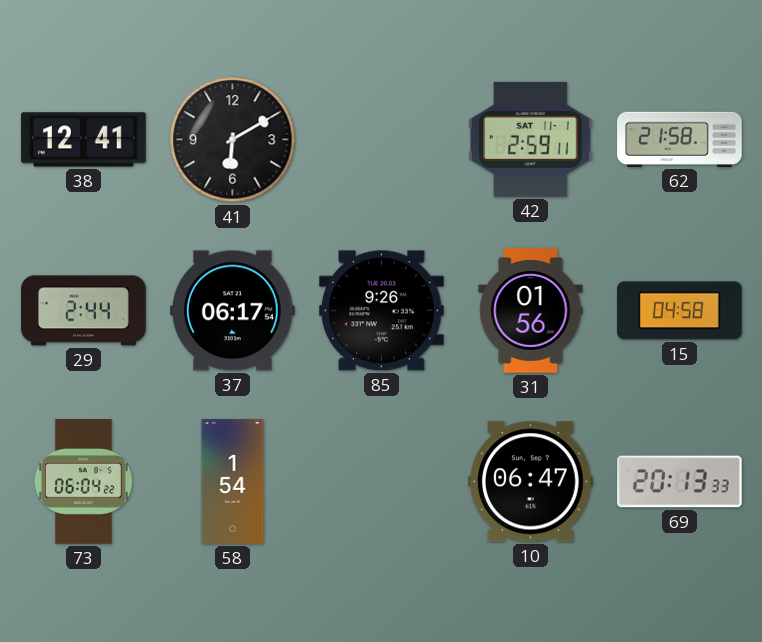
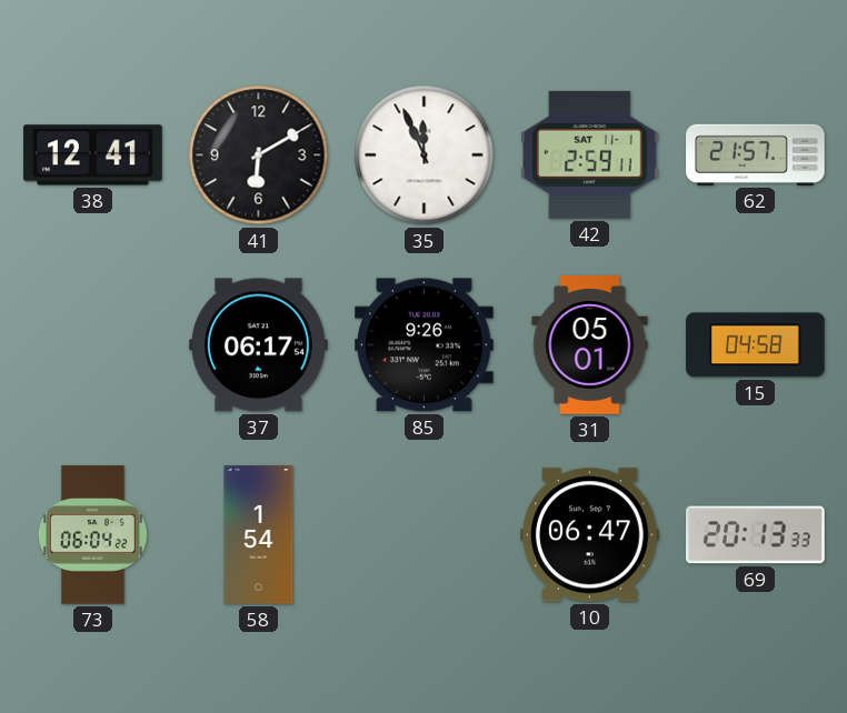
35: none -> 11:56
62: 21:58 -> 21:57
29: 2:44 -> none
31: 01:56 -> 05:01
